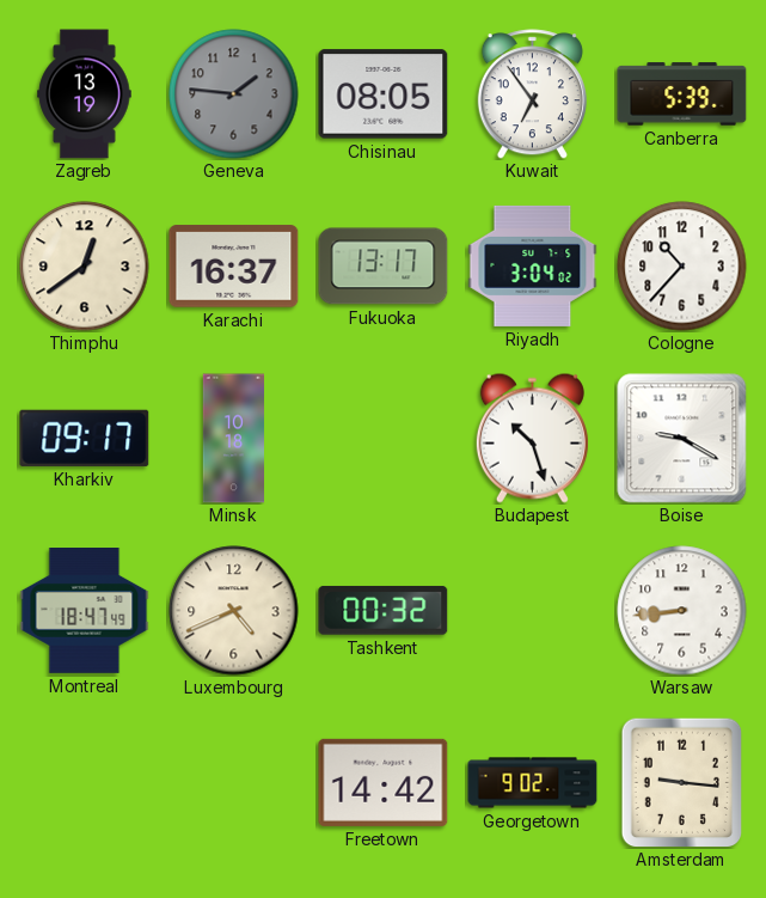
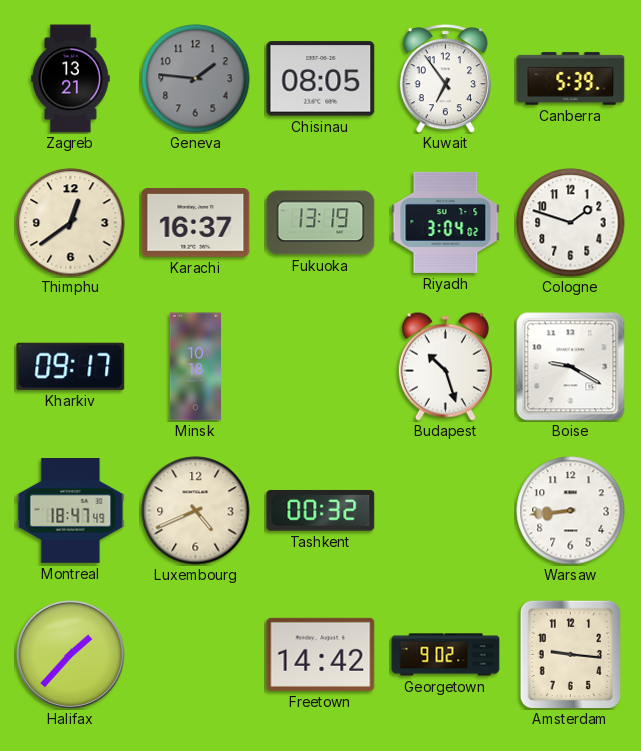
Zagreb: 13:19 -> 13:21
Fukuoka: 13:17 -> 13:19
Cologne: 10:37 -> 1:48
Halifax: none -> 1:37
